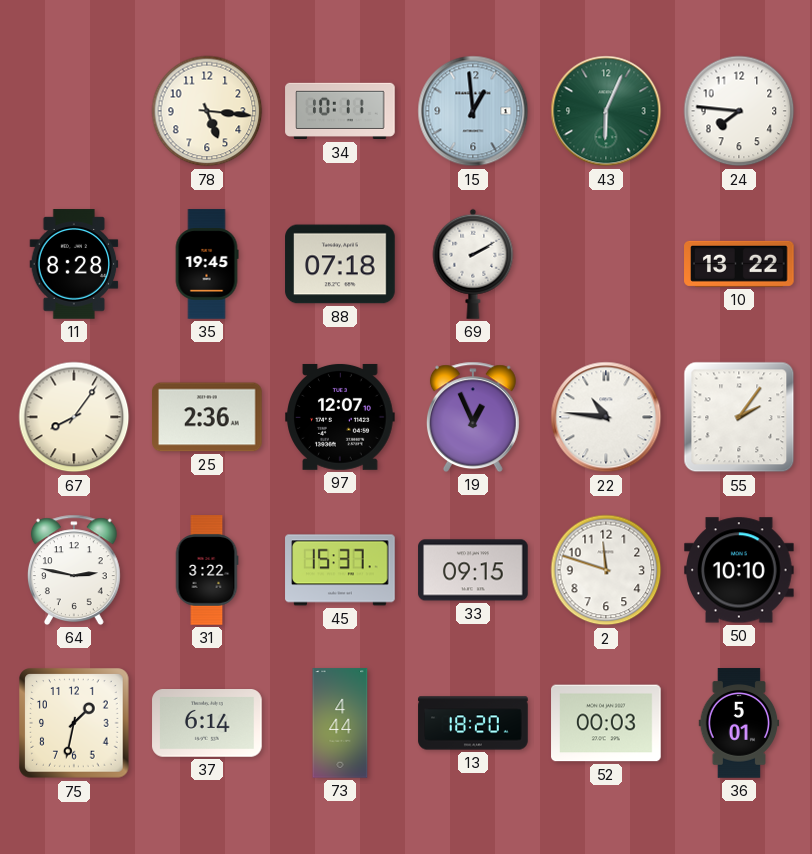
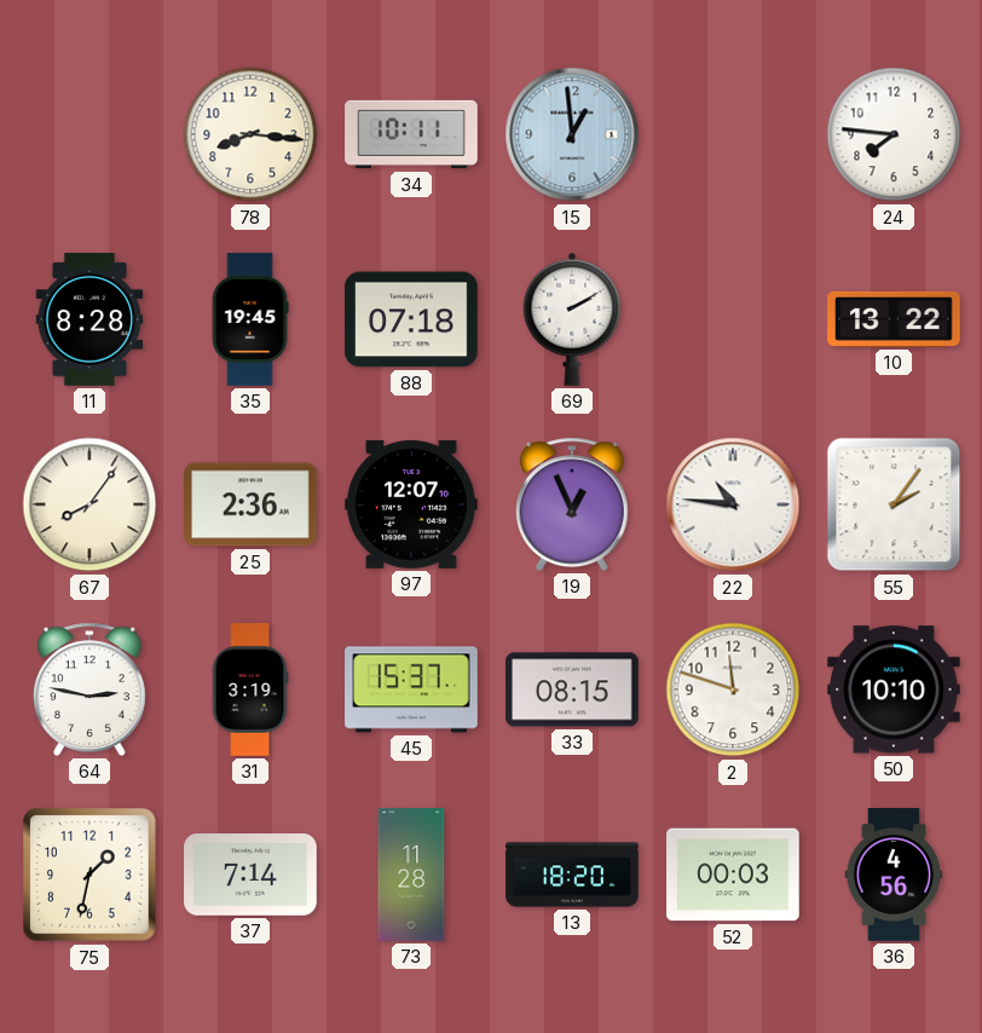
78: 5:16 -> 8:16
43: 6:04 -> none
31: 3:22 -> 3:19
33: 09:15 -> 08:15
37: 6:14 -> 7:14
73: 4:44 -> 11:28
36: 5:01 -> 4:56
